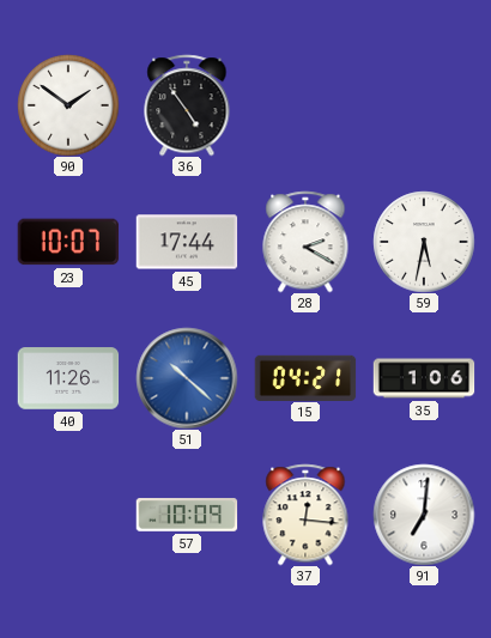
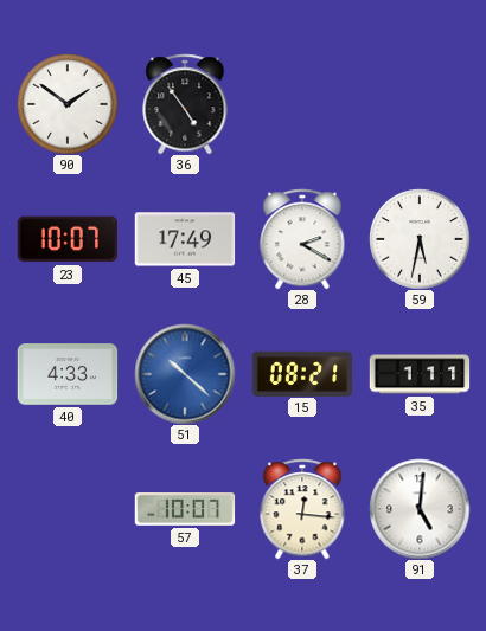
45: 17:44 -> 17:49
40: 11:26 -> 4:33
15: 04:21 -> 08:21
35: 1:06 -> 1:11
57: 10:09 -> 10:07
91: 7:01 -> 5:01
